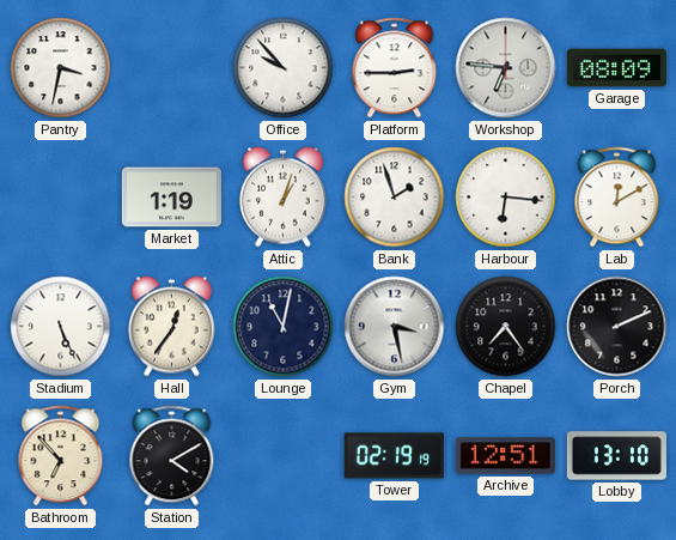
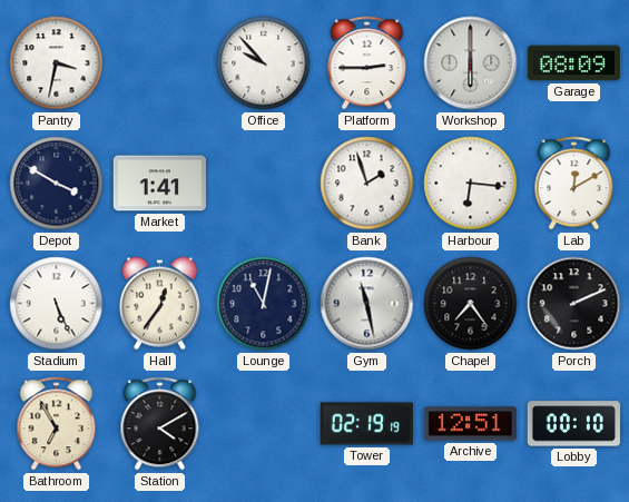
Workshop: 6:46 -> 6:00
Depot: none -> 3:50
Market: 1:19 -> 1:41
Attic: 1:03 -> none
Gym: 3:28 -> 11:28
Bathroom: 6:53 -> 6:55
Lobby: 13:10 -> 00:10
